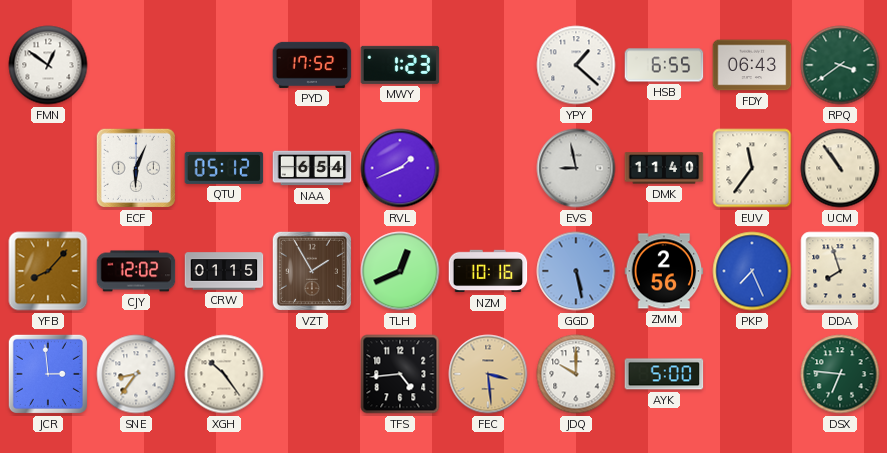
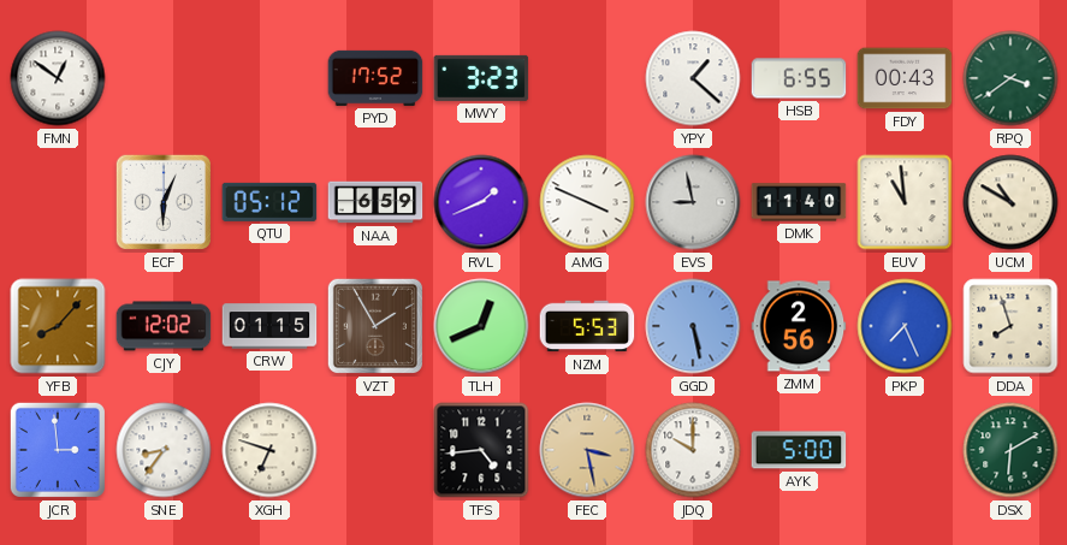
MWY: 1:23 -> 3:23
FDY: 06:43 -> 00:43
NAA: 6:54 -> 6:59
AMG: none -> 3:49
EUV: 11:36 -> 10:59
UCM: 10:54 -> 10:50
NZM: 10:16 -> 5:53
XGH: 10:24 -> 6:48
FEC: 3:29 -> 3:28
DSX: 6:46 -> 6:10
